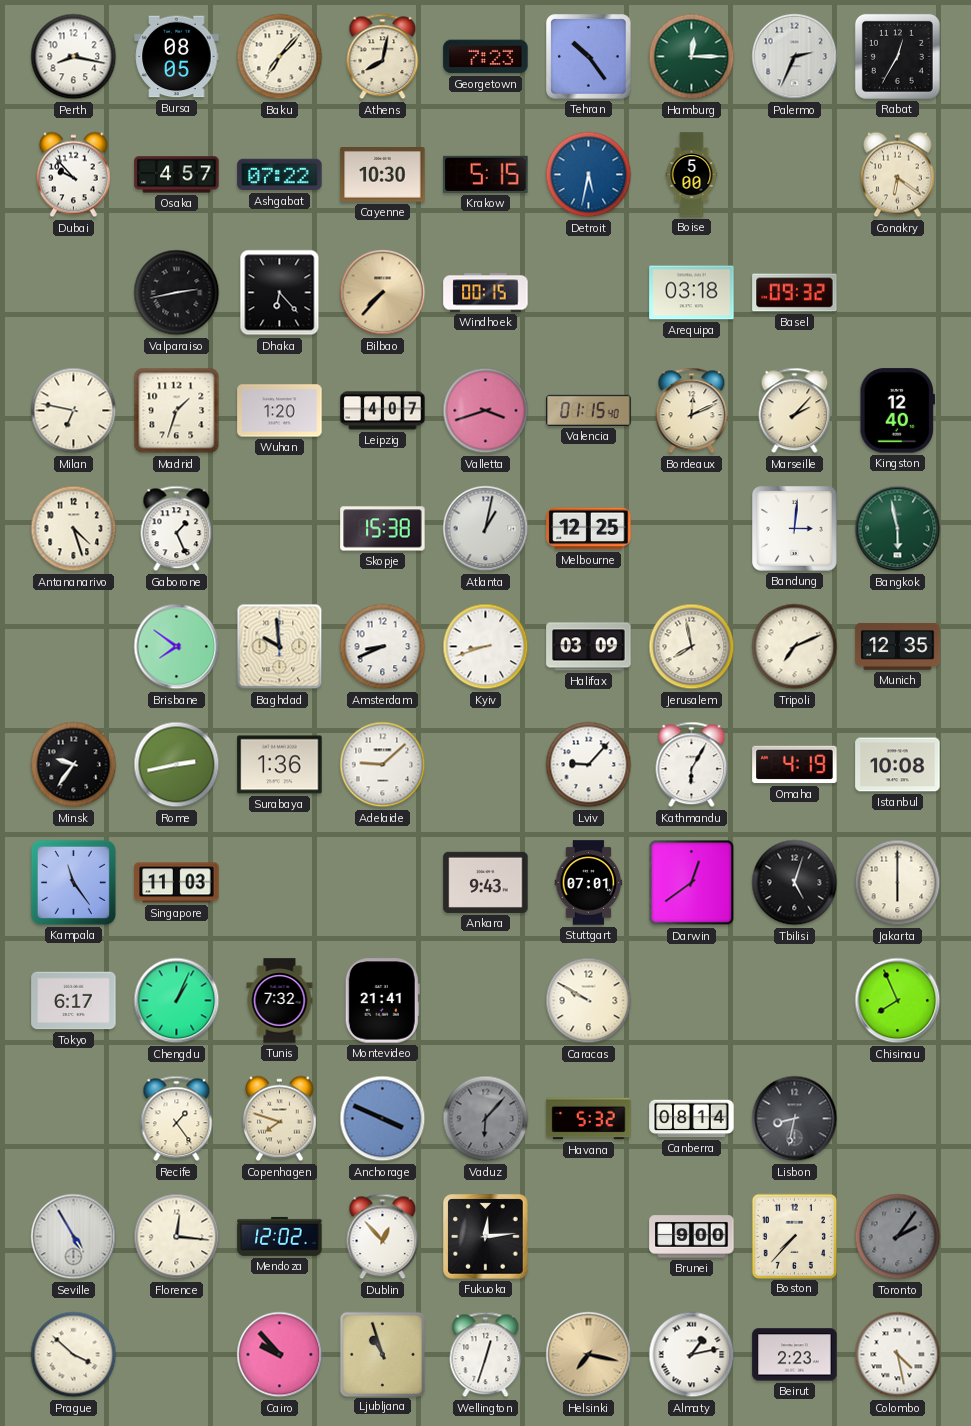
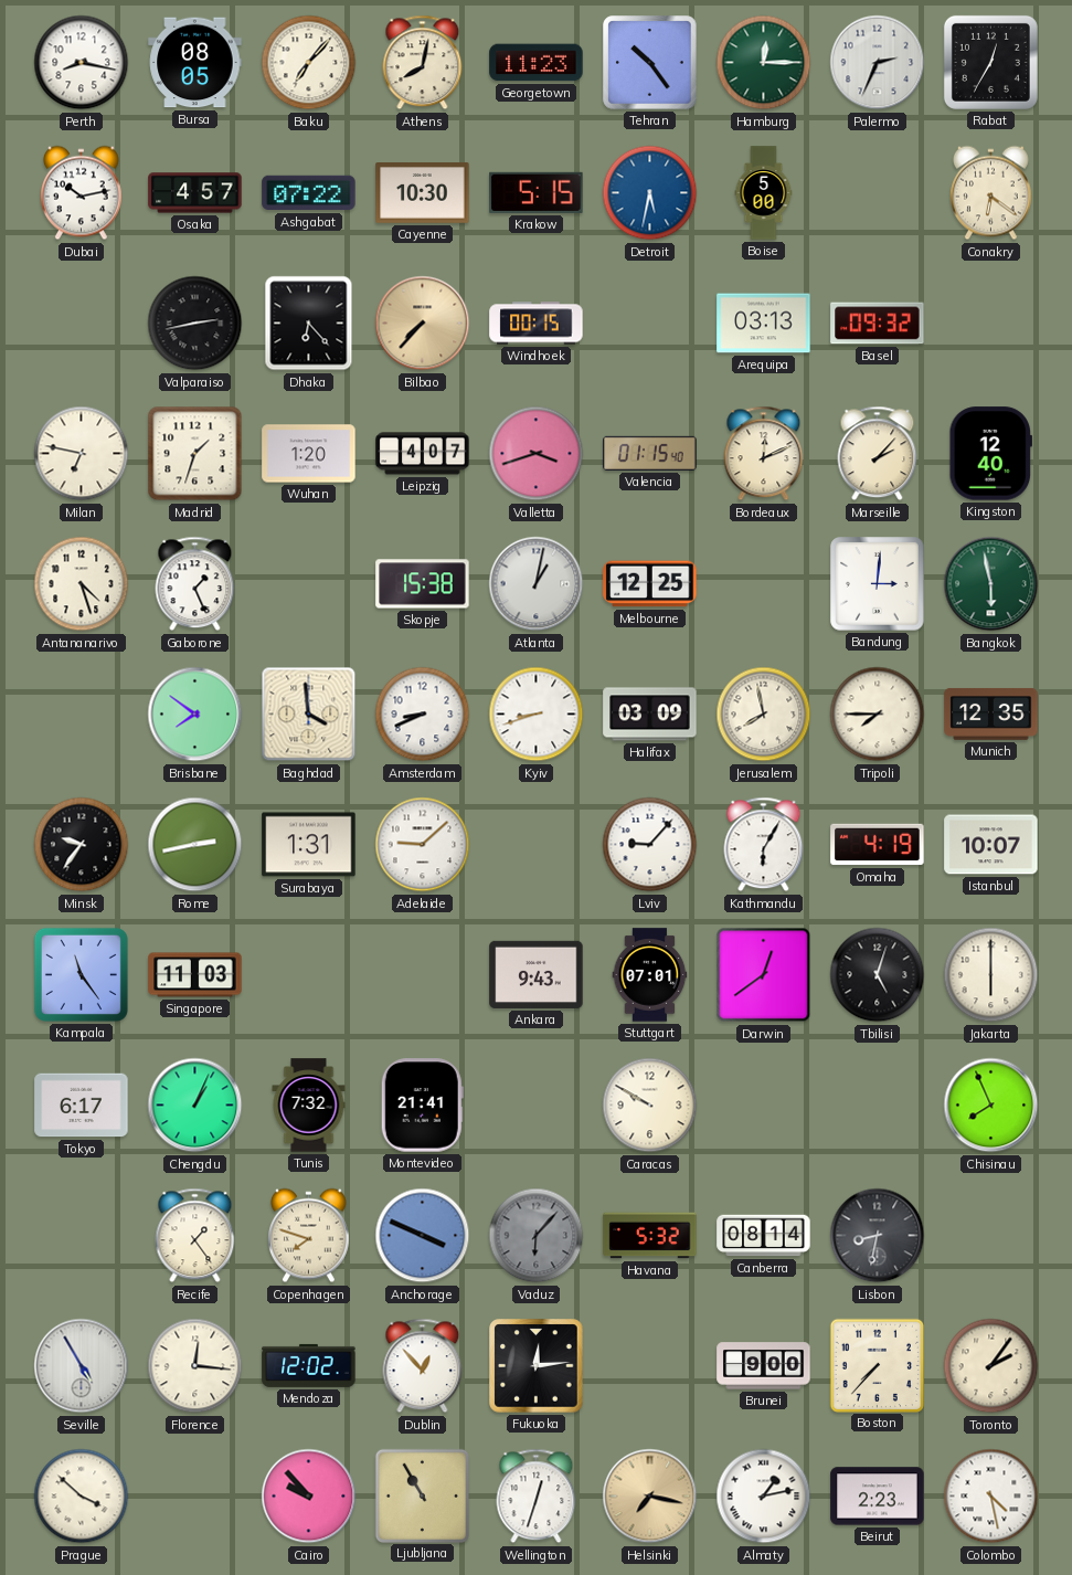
Georgetown: 7:23 -> 11:23
Dubai: 9:53 -> 10:13
Arequipa: 03:18 -> 03:13
Baghdad: 9:59 -> 3:59
Tripoli: 7:11 -> 7:45
Surabaya: 1:36 -> 1:31
Istanbul: 10:08 -> 10:07
Toronto dial: grey -> cream
Ljubljana: 10:57 -> 10:55
